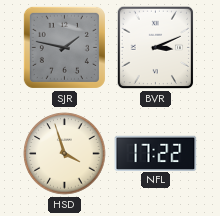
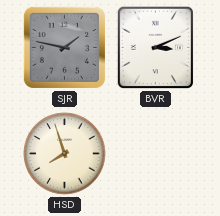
HSD: 3:57 -> 7:57
NFL: 17:22 -> none
